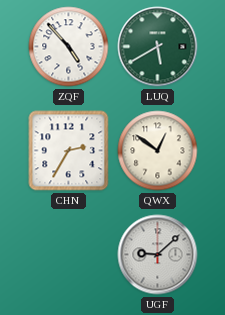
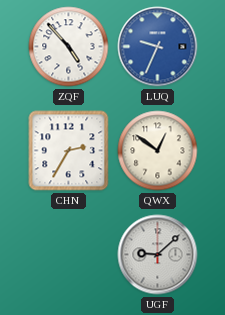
LUQ: 5:40 -> 9:34
LUQ dial: green -> blue
